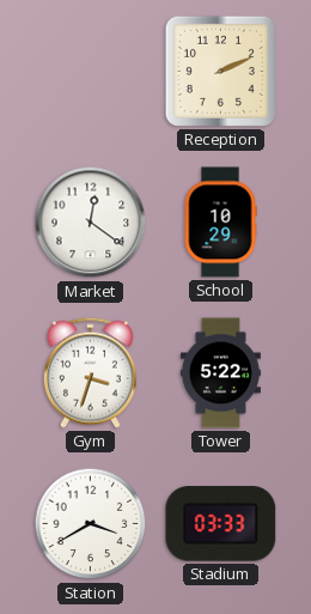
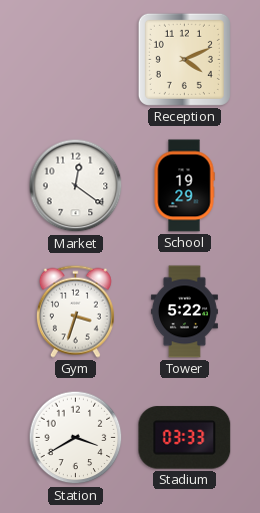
Reception: 2:11 -> 4:11
School: 10:29 -> 19:29
